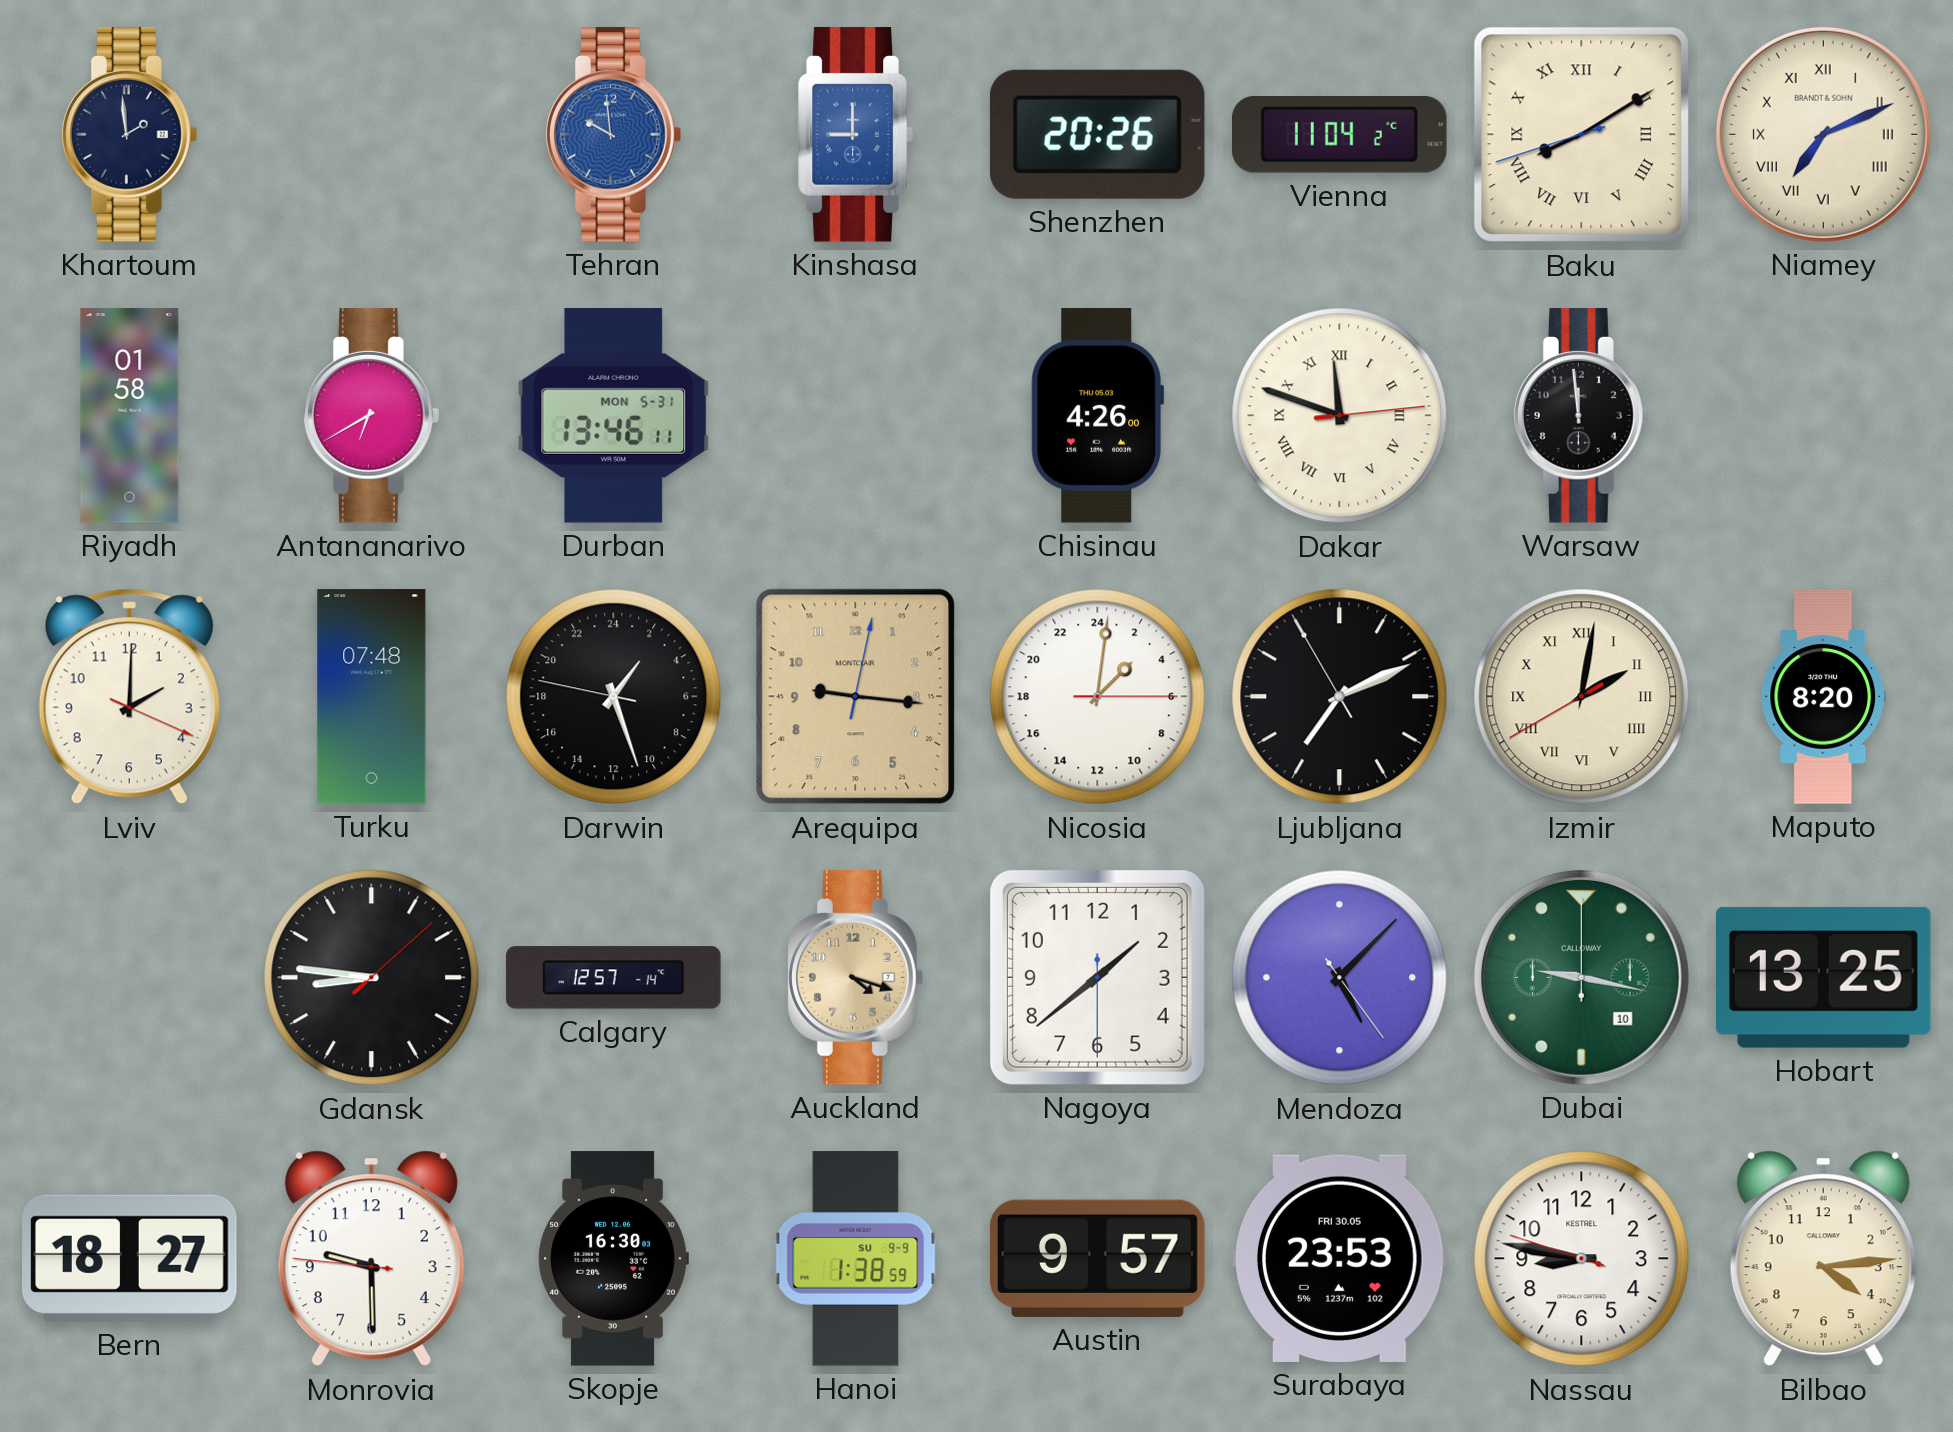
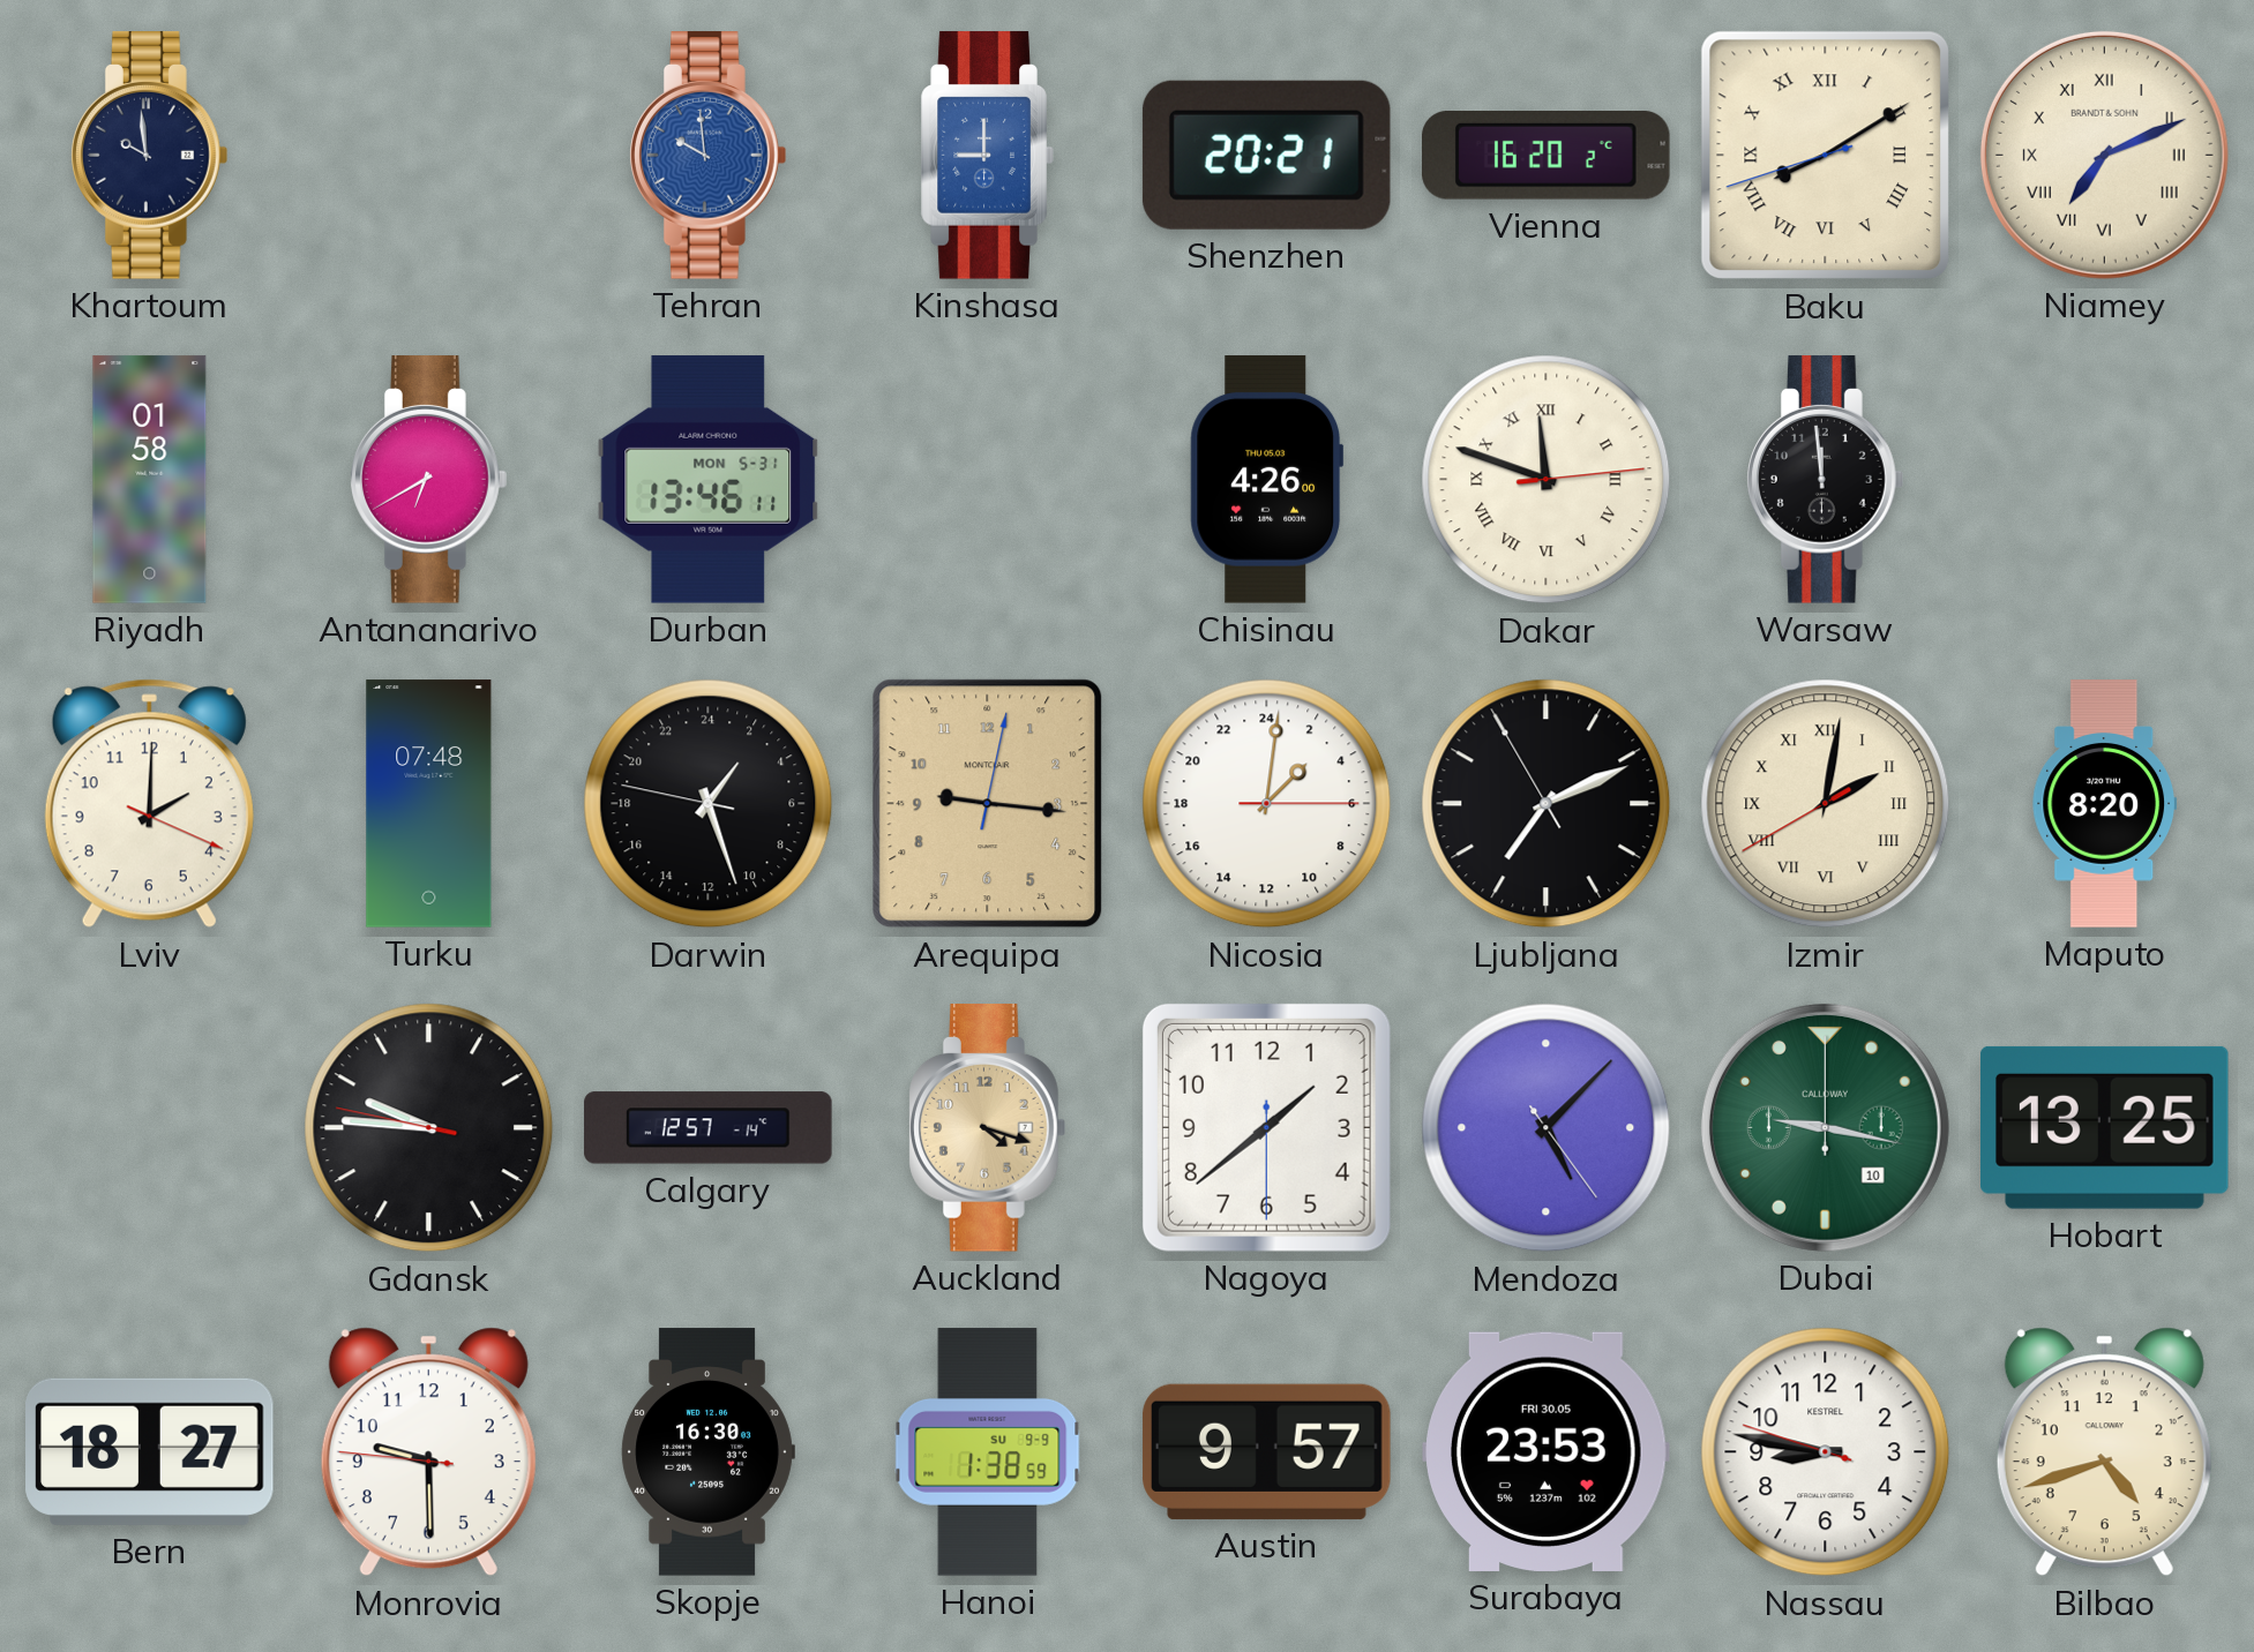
Khartoum: 1:59 -> 9:59
Shenzhen: 20:26 -> 20:21
Vienna: 11:04 -> 16:20
Gdansk: 8:46 -> 9:45
Bilbao: 4:14 -> 4:42
